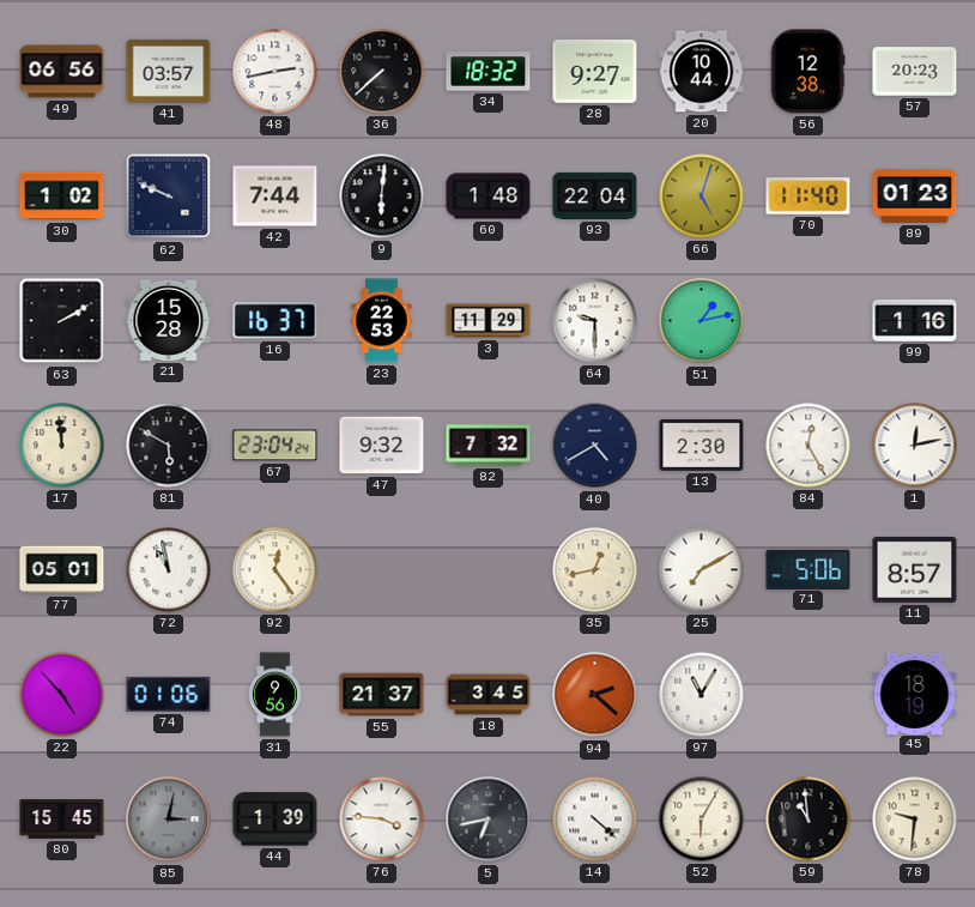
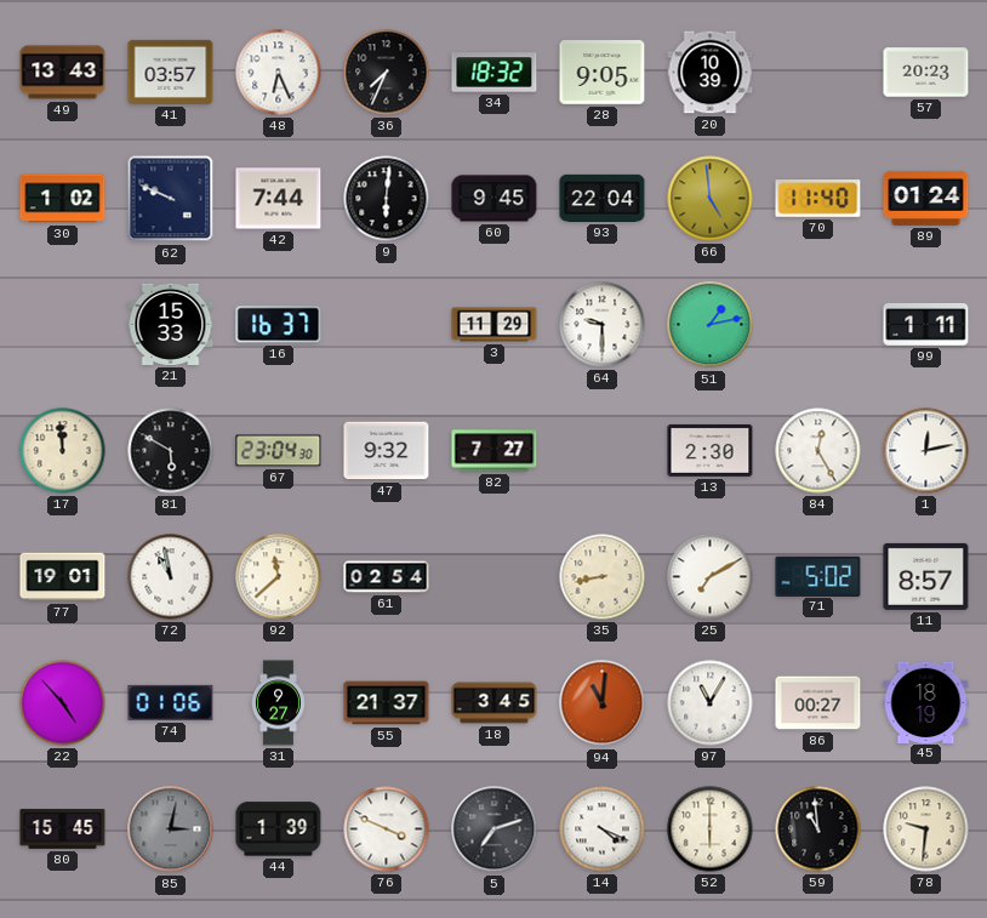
49: 06:56 -> 13:43
48: 2:43 -> 6:26
36: 7:38 -> 7:34
28: 9:27 -> 9:05
20: 10:44 -> 10:39
56: 12:38 -> none
60: 1:48 -> 9:45
66: 5:03 -> 4:59
89: 01:23 -> 01:24
63: 2:10 -> none
21: 15:28 -> 15:33
23: 22:53 -> none
99: 1:16 -> 1:11
67: 23:04:24 -> 23:04:30
82: 7:32 -> 7:27
40: 4:40 -> none
77: 05:01 -> 19:01
92: 12:24 -> 11:38
61: none -> 02:54
35: 12:43 -> 8:43
71: 5:06 -> 5:02
31: 9:56 -> 9:27
94: 2:22 -> 11:01
86: none -> 00:27
76: 3:46 -> 3:49
5: 6:43 -> 7:12
14: 4:22 -> 4:19
52: 6:05 -> 6:00
